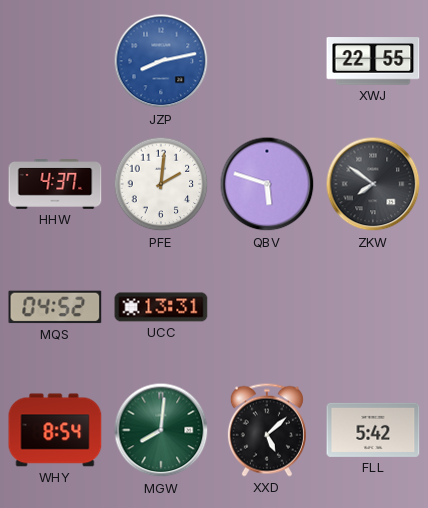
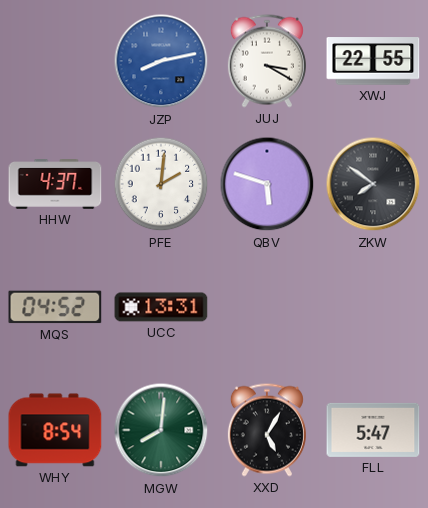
JUJ: none -> 3:20
XXD: 5:08 -> 5:05
FLL: 5:42 -> 5:47
